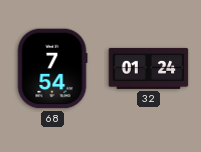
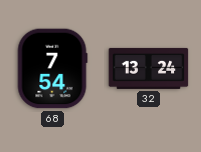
32: 01:24 -> 13:24
